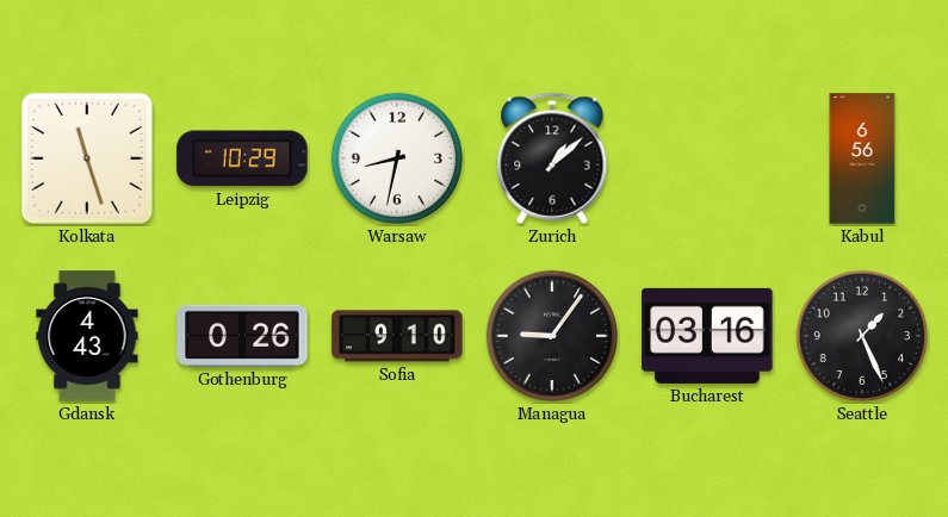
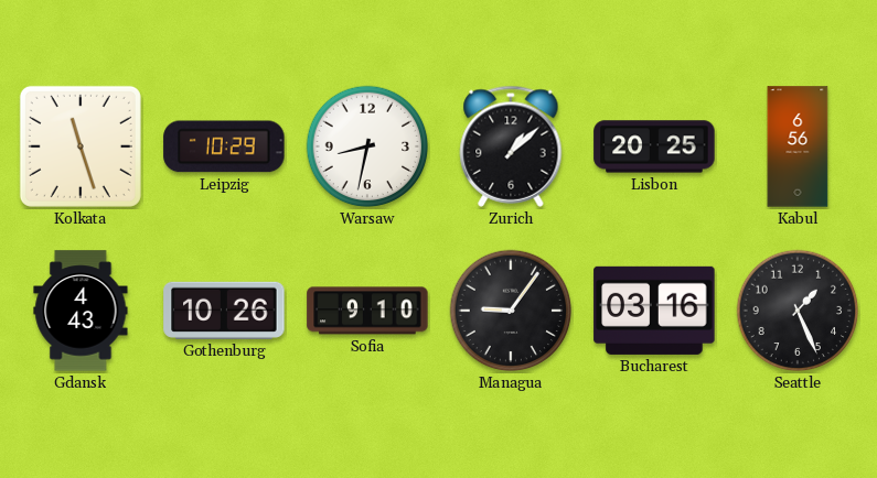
Lisbon: none -> 20:25
Gothenburg: 0:26 -> 10:26
